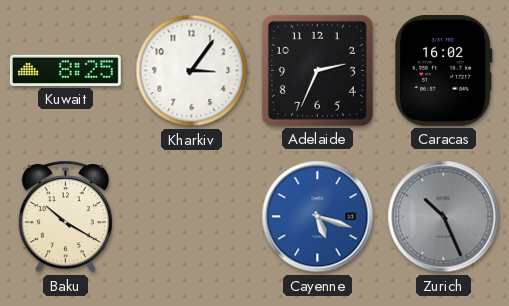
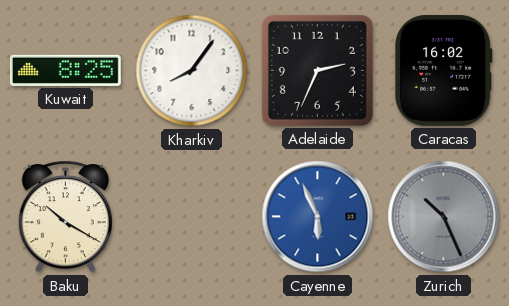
Kharkiv: 3:06 -> 8:06
Cayenne: 5:18 -> 5:56
